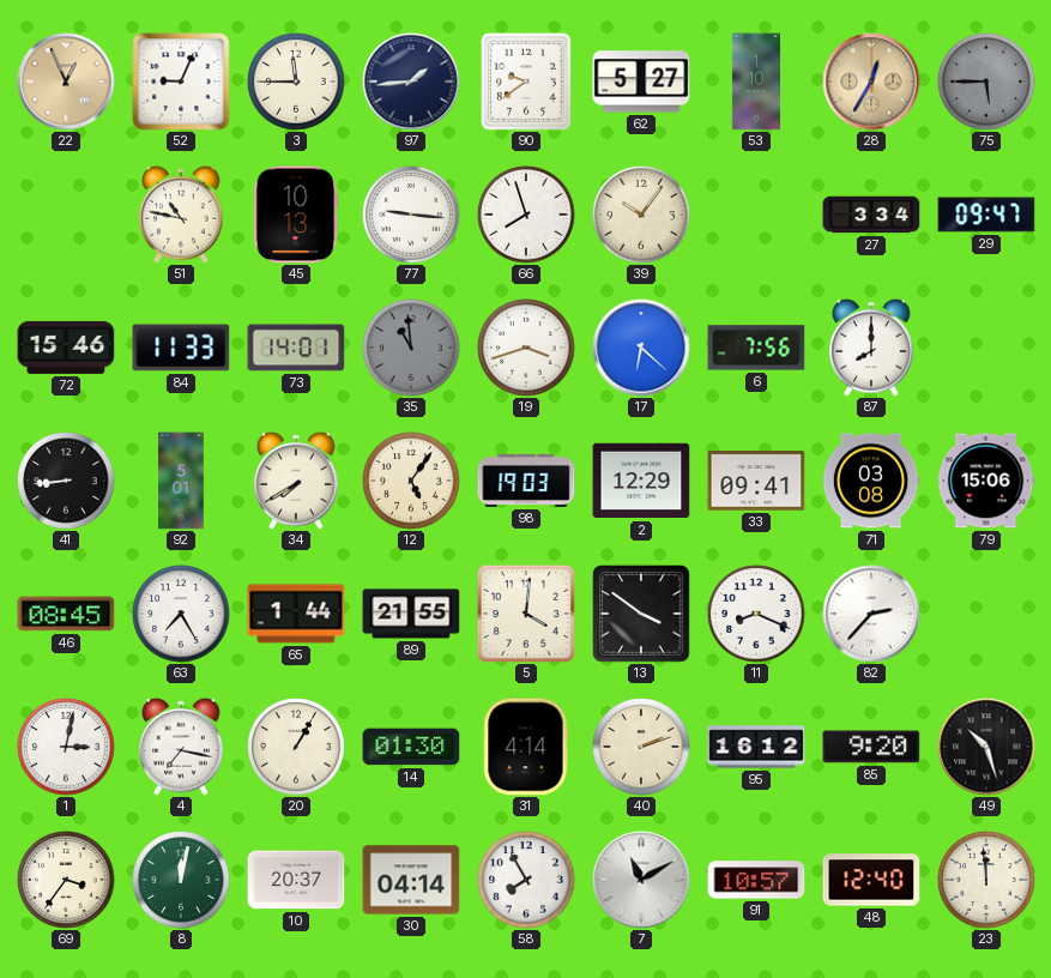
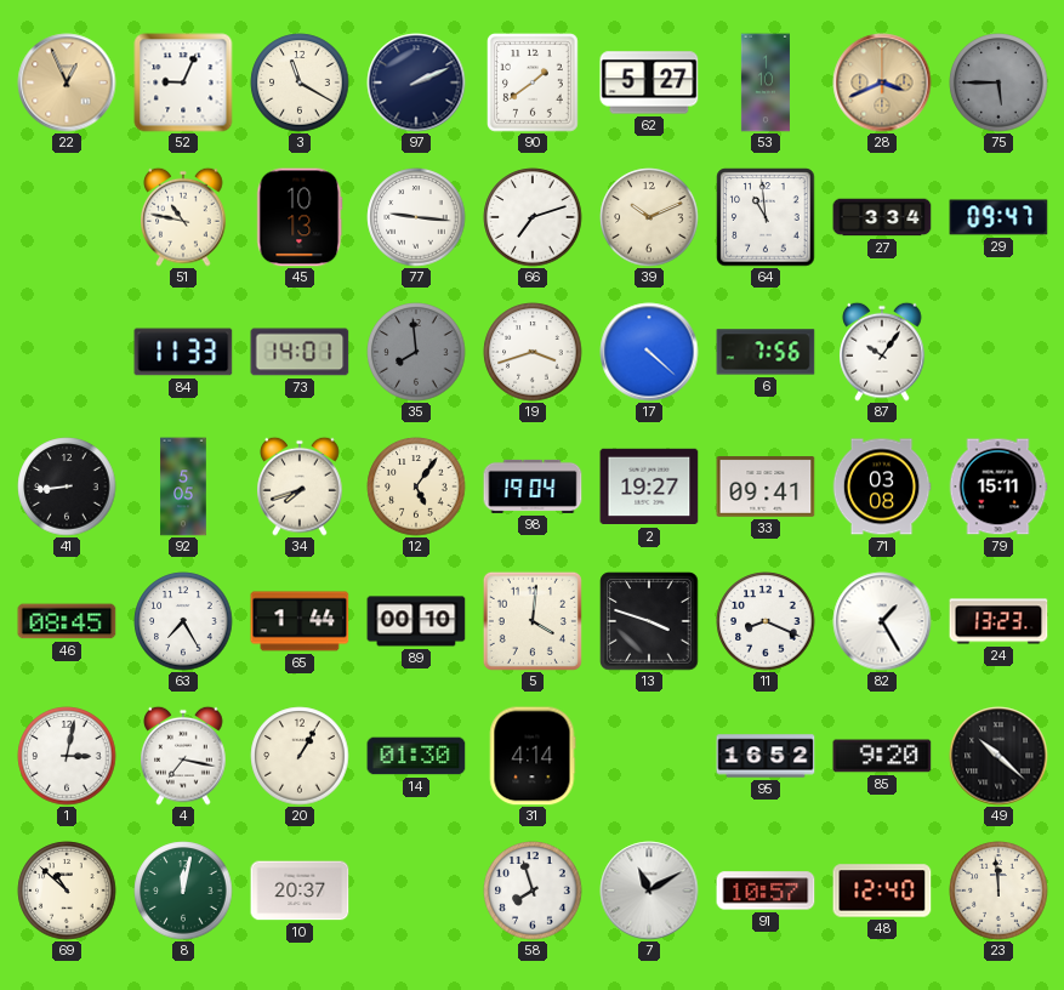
3: 11:45 -> 11:20
97: 1:44 -> 2:11
90: 9:39 -> 1:39
28: 12:35 -> 3:41
66: 7:57 -> 7:12
39: 10:06 -> 10:11
64: none -> 10:59
72: 15:46 -> none
35: 10:59 -> 7:59
17: 6:22 -> 4:22
87: 8:00 -> 10:06
92: 5:01 -> 5:05
34: 7:40 -> 7:42
98: 19:03 -> 19:04
2: 12:29 -> 19:27
79: 15:06 -> 15:11
89: 21:55 -> 00:10
13: 3:51 -> 3:48
82: 2:37 -> 1:25
24: none -> 13:23
40: 2:12 -> none
95: 16:12 -> 16:52
49: 10:27 -> 10:22
69: 3:36 -> 10:52
30: 04:14 -> none
58: 7:55 -> 7:57
